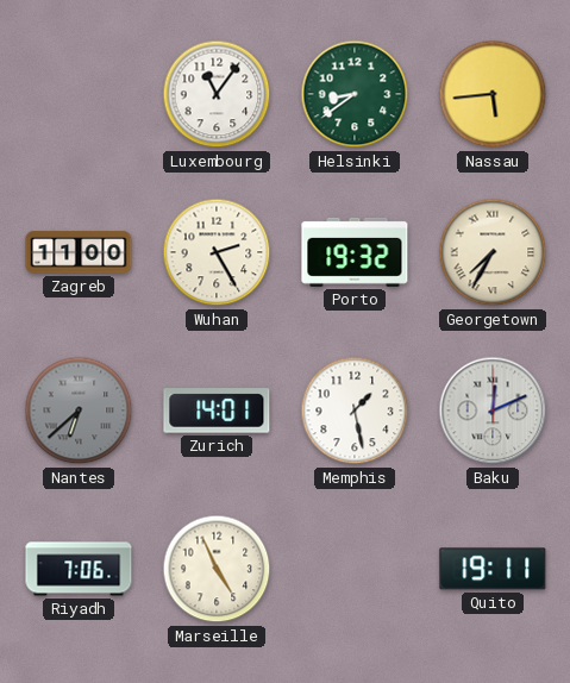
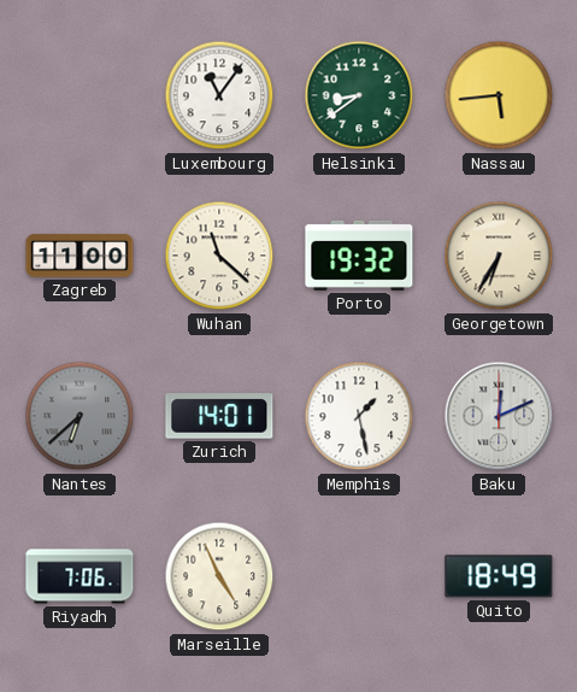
Wuhan: 2:25 -> 11:22
Georgetown: 7:35 -> 6:35
Quito: 19:11 -> 18:49
